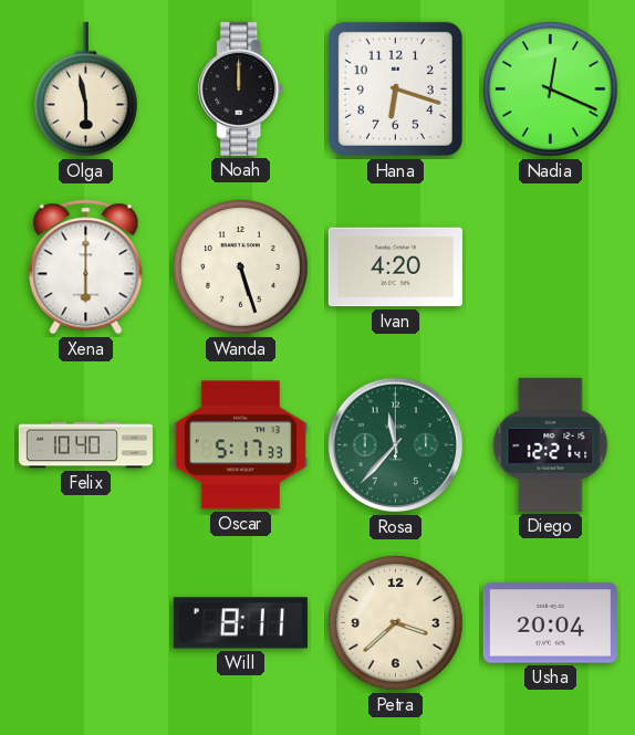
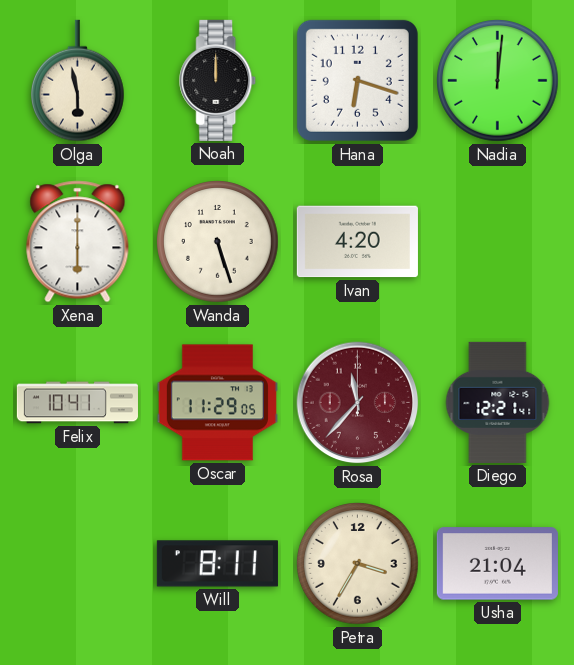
Nadia: 12:19 -> 12:01
Felix: 10:40 -> 10:41
Oscar: 5:17 -> 11:29
Rosa dial: green -> burgundy
Petra: 3:38 -> 3:35
Usha: 20:04 -> 21:04
